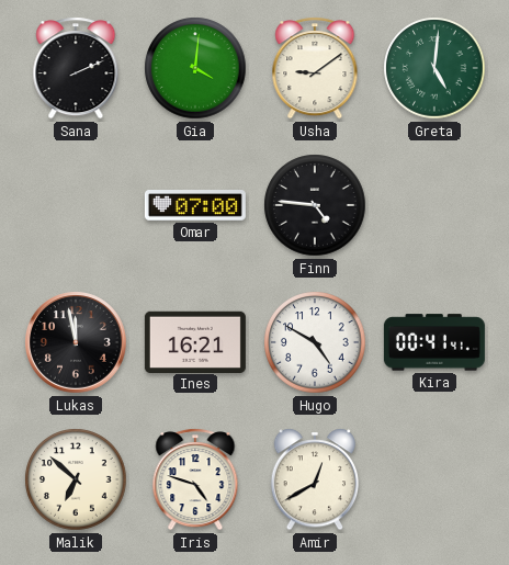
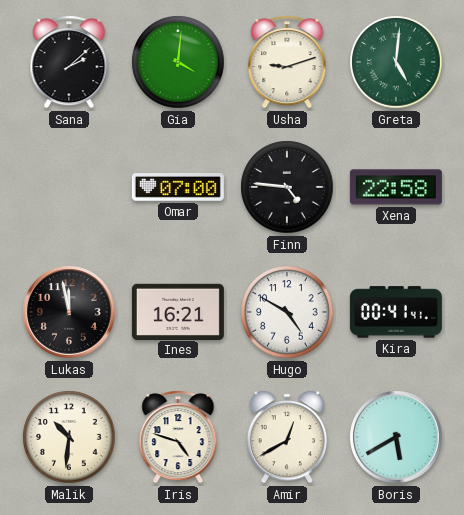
Sana: 2:11 -> 2:08
Usha: 9:09 -> 9:12
Xena: none -> 22:58
Malik: 6:52 -> 10:31
Boris: none -> 5:40
